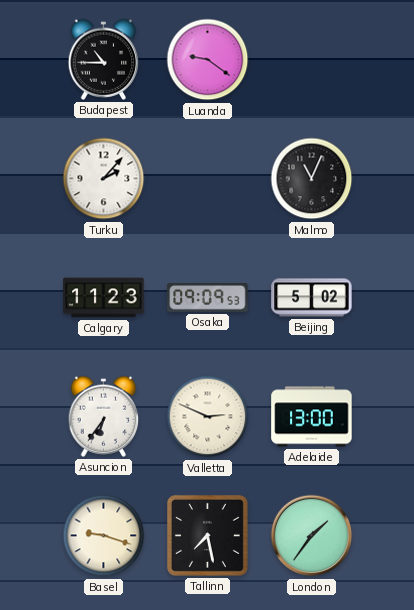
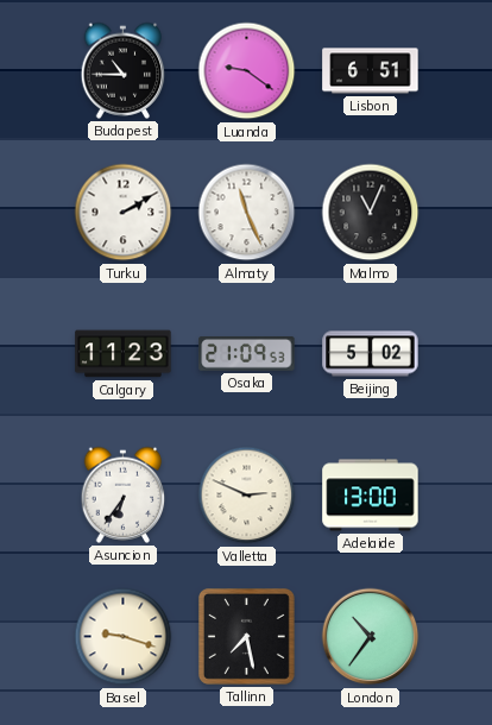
Lisbon: none -> 6:51
Turku: 2:07 -> 2:10
Almaty: none -> 11:26
Osaka: 09:09 -> 21:09
London: 1:36 -> 10:36
